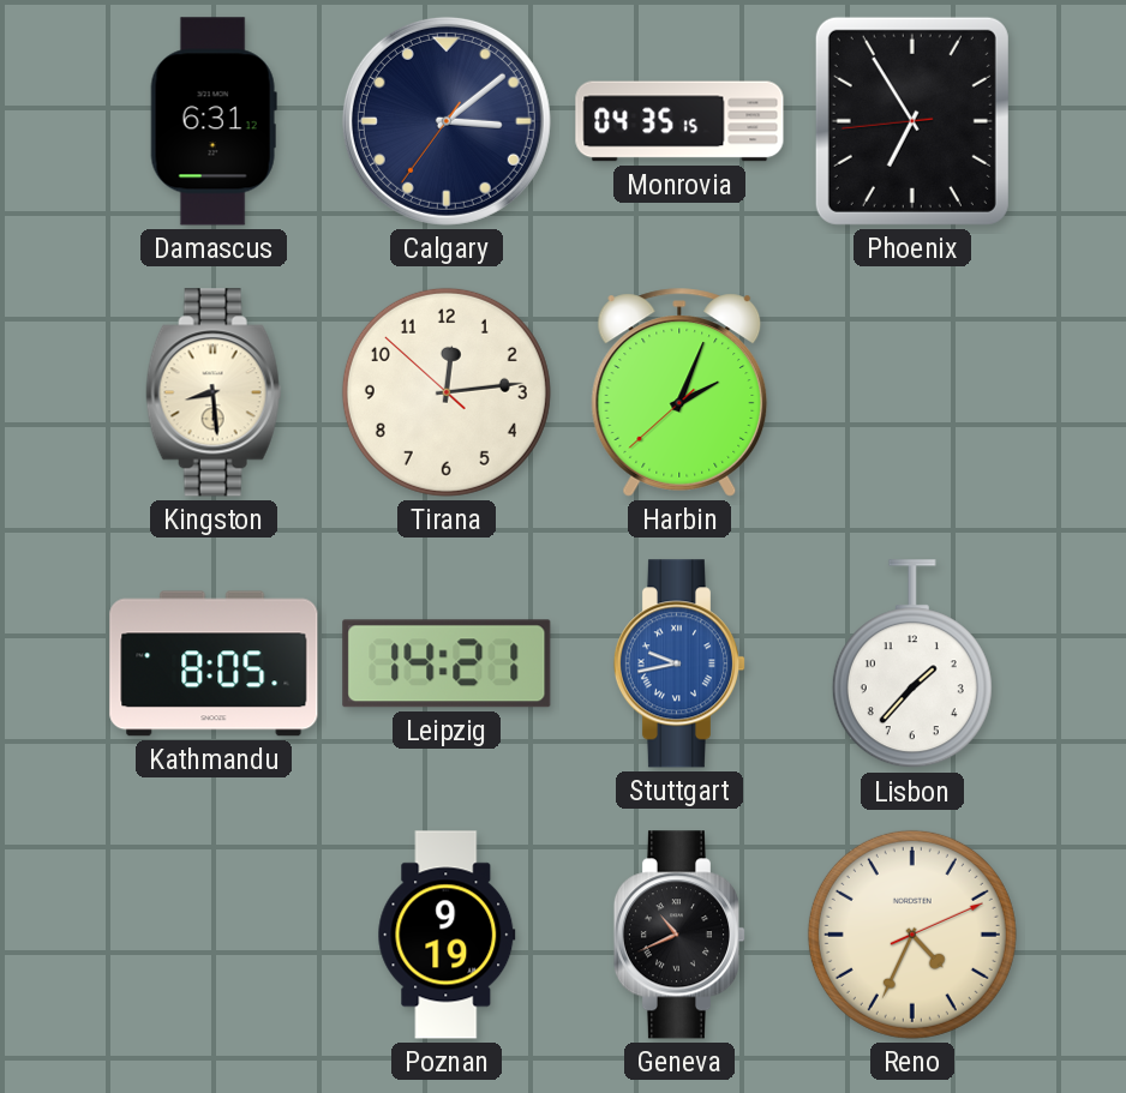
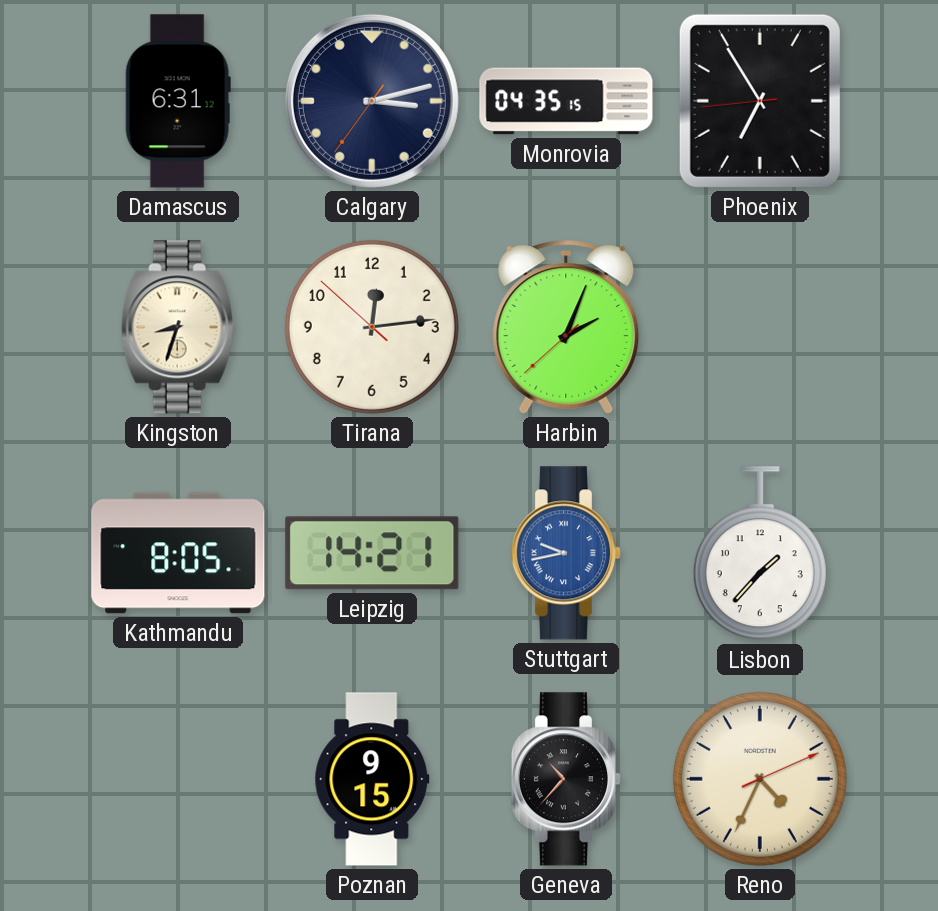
Calgary: 3:08 -> 3:12
Kingston: 8:29 -> 8:33
Poznan: 9:19 -> 9:15
Geneva: 10:41 -> 10:37
